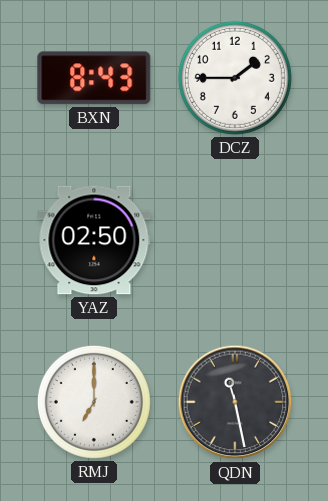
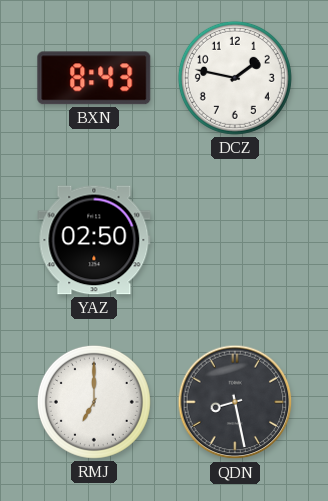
DCZ: 1:45 -> 1:47
QDN: 11:28 -> 8:28
